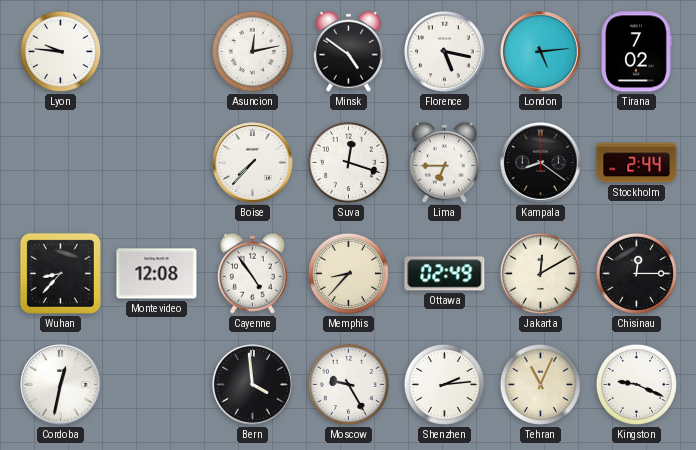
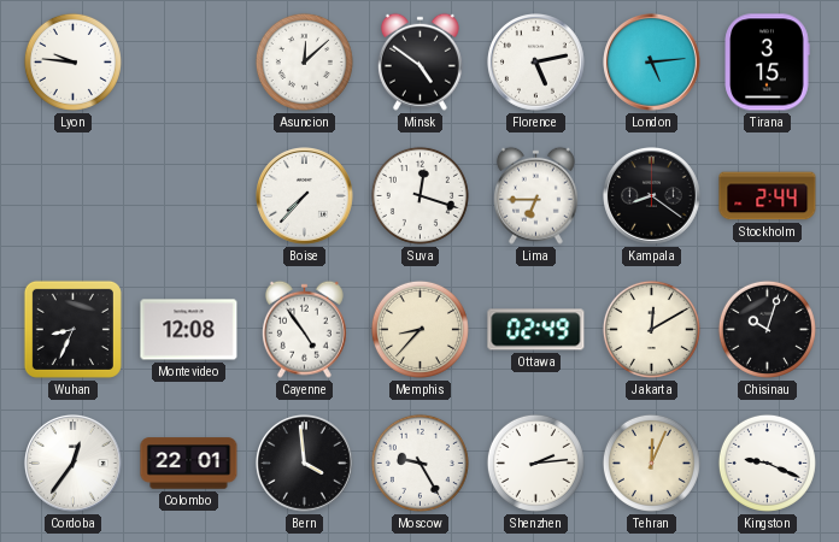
Asuncion: 12:13 -> 12:08
Florence: 5:17 -> 5:13
Tirana: 7:02 -> 3:15
Wuhan: 8:37 -> 8:34
Chisinau: 12:15 -> 10:03
Cordoba: 12:32 -> 12:36
Colombo: none -> 22:01
Tehran: 11:04 -> 12:04
